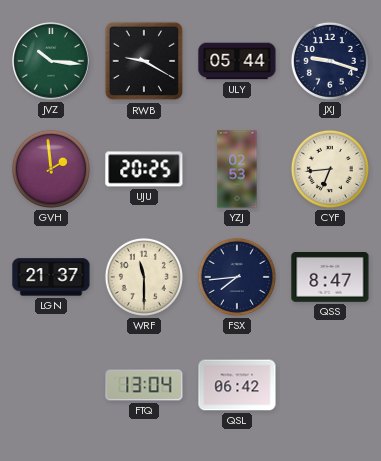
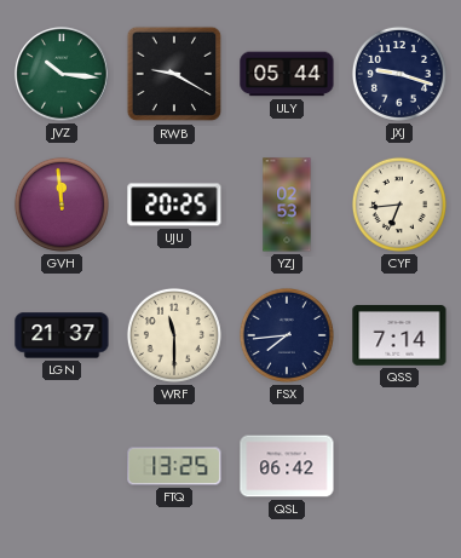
GVH: 1:59 -> 11:59
QSS: 8:47 -> 7:14
FTQ: 13:04 -> 13:25
